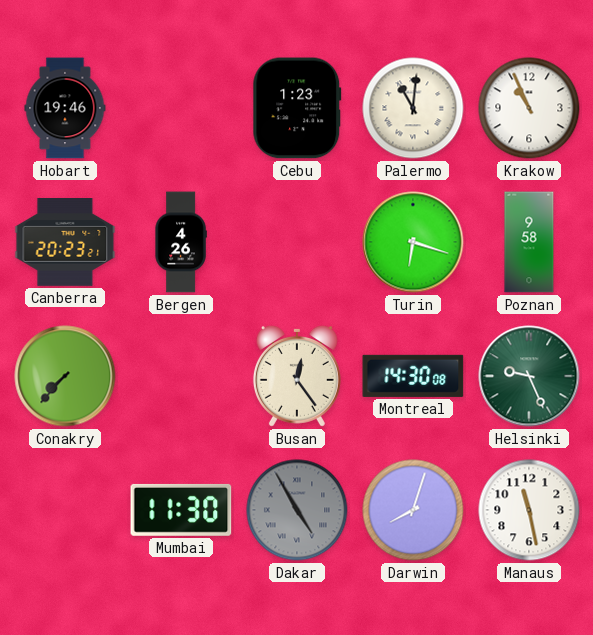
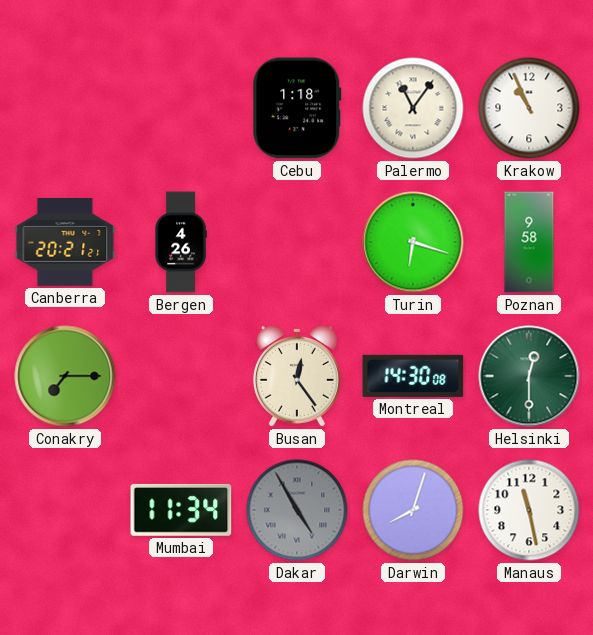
Hobart: 19:46 -> none
Cebu: 1:23 -> 1:18
Palermo: 11:01 -> 11:06
Canberra: 20:23 -> 20:21
Conakry: 7:37 -> 7:15
Helsinki: 9:26 -> 12:30
Mumbai: 11:30 -> 11:34
